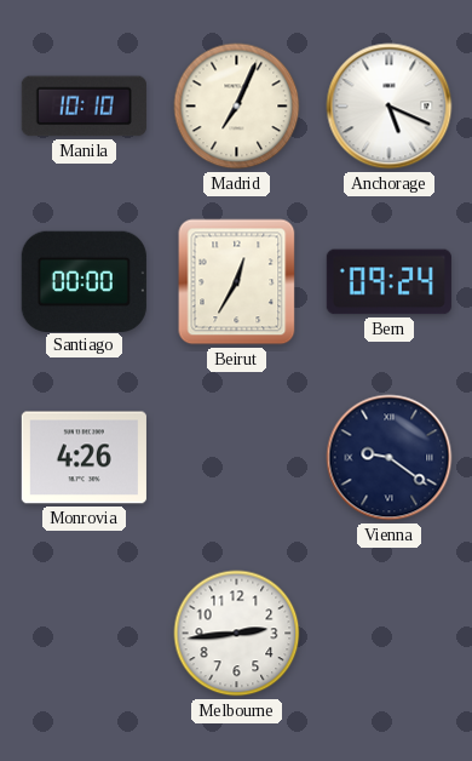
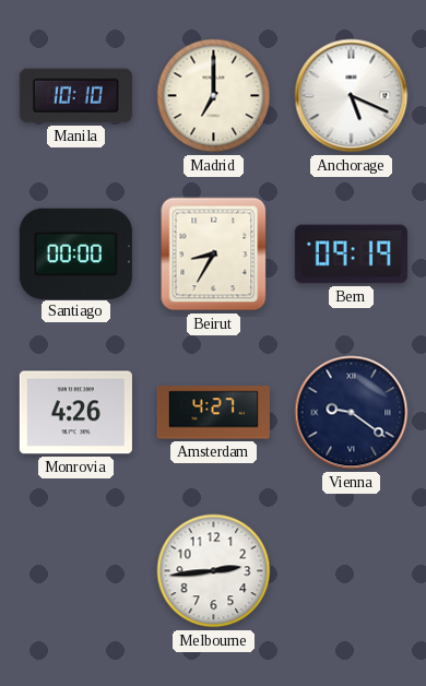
Madrid: 7:04 -> 7:00
Beirut: 12:35 -> 8:35
Bern: 09:24 -> 09:19
Amsterdam: none -> 4:27
